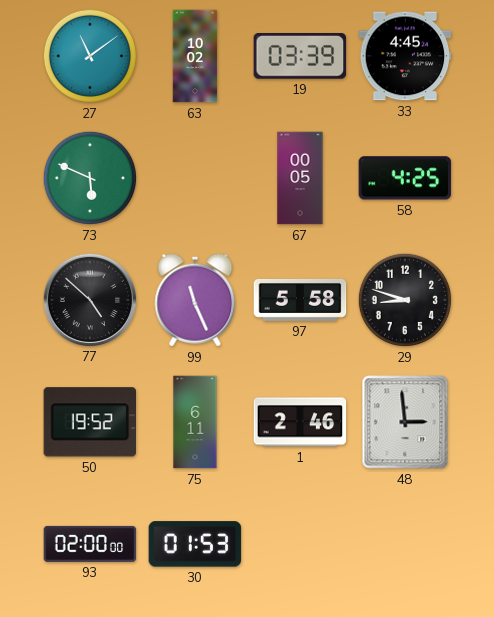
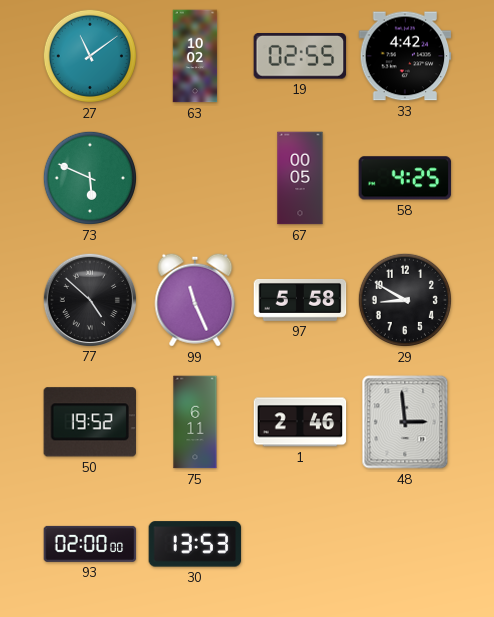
19: 03:39 -> 02:55
33: 4:45 -> 4:42
29: 8:48 -> 8:50
30: 01:53 -> 13:53
